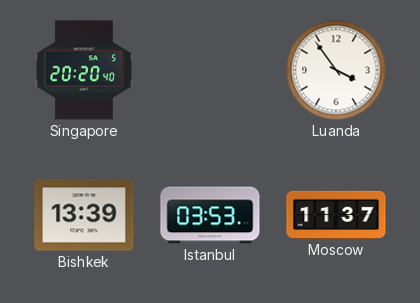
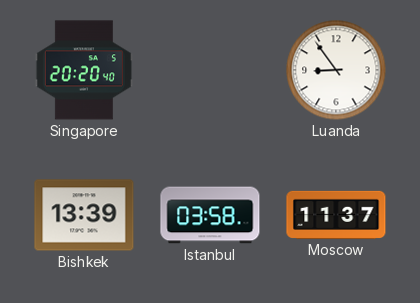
Luanda: 3:54 -> 8:54
Istanbul: 03:53 -> 03:58
